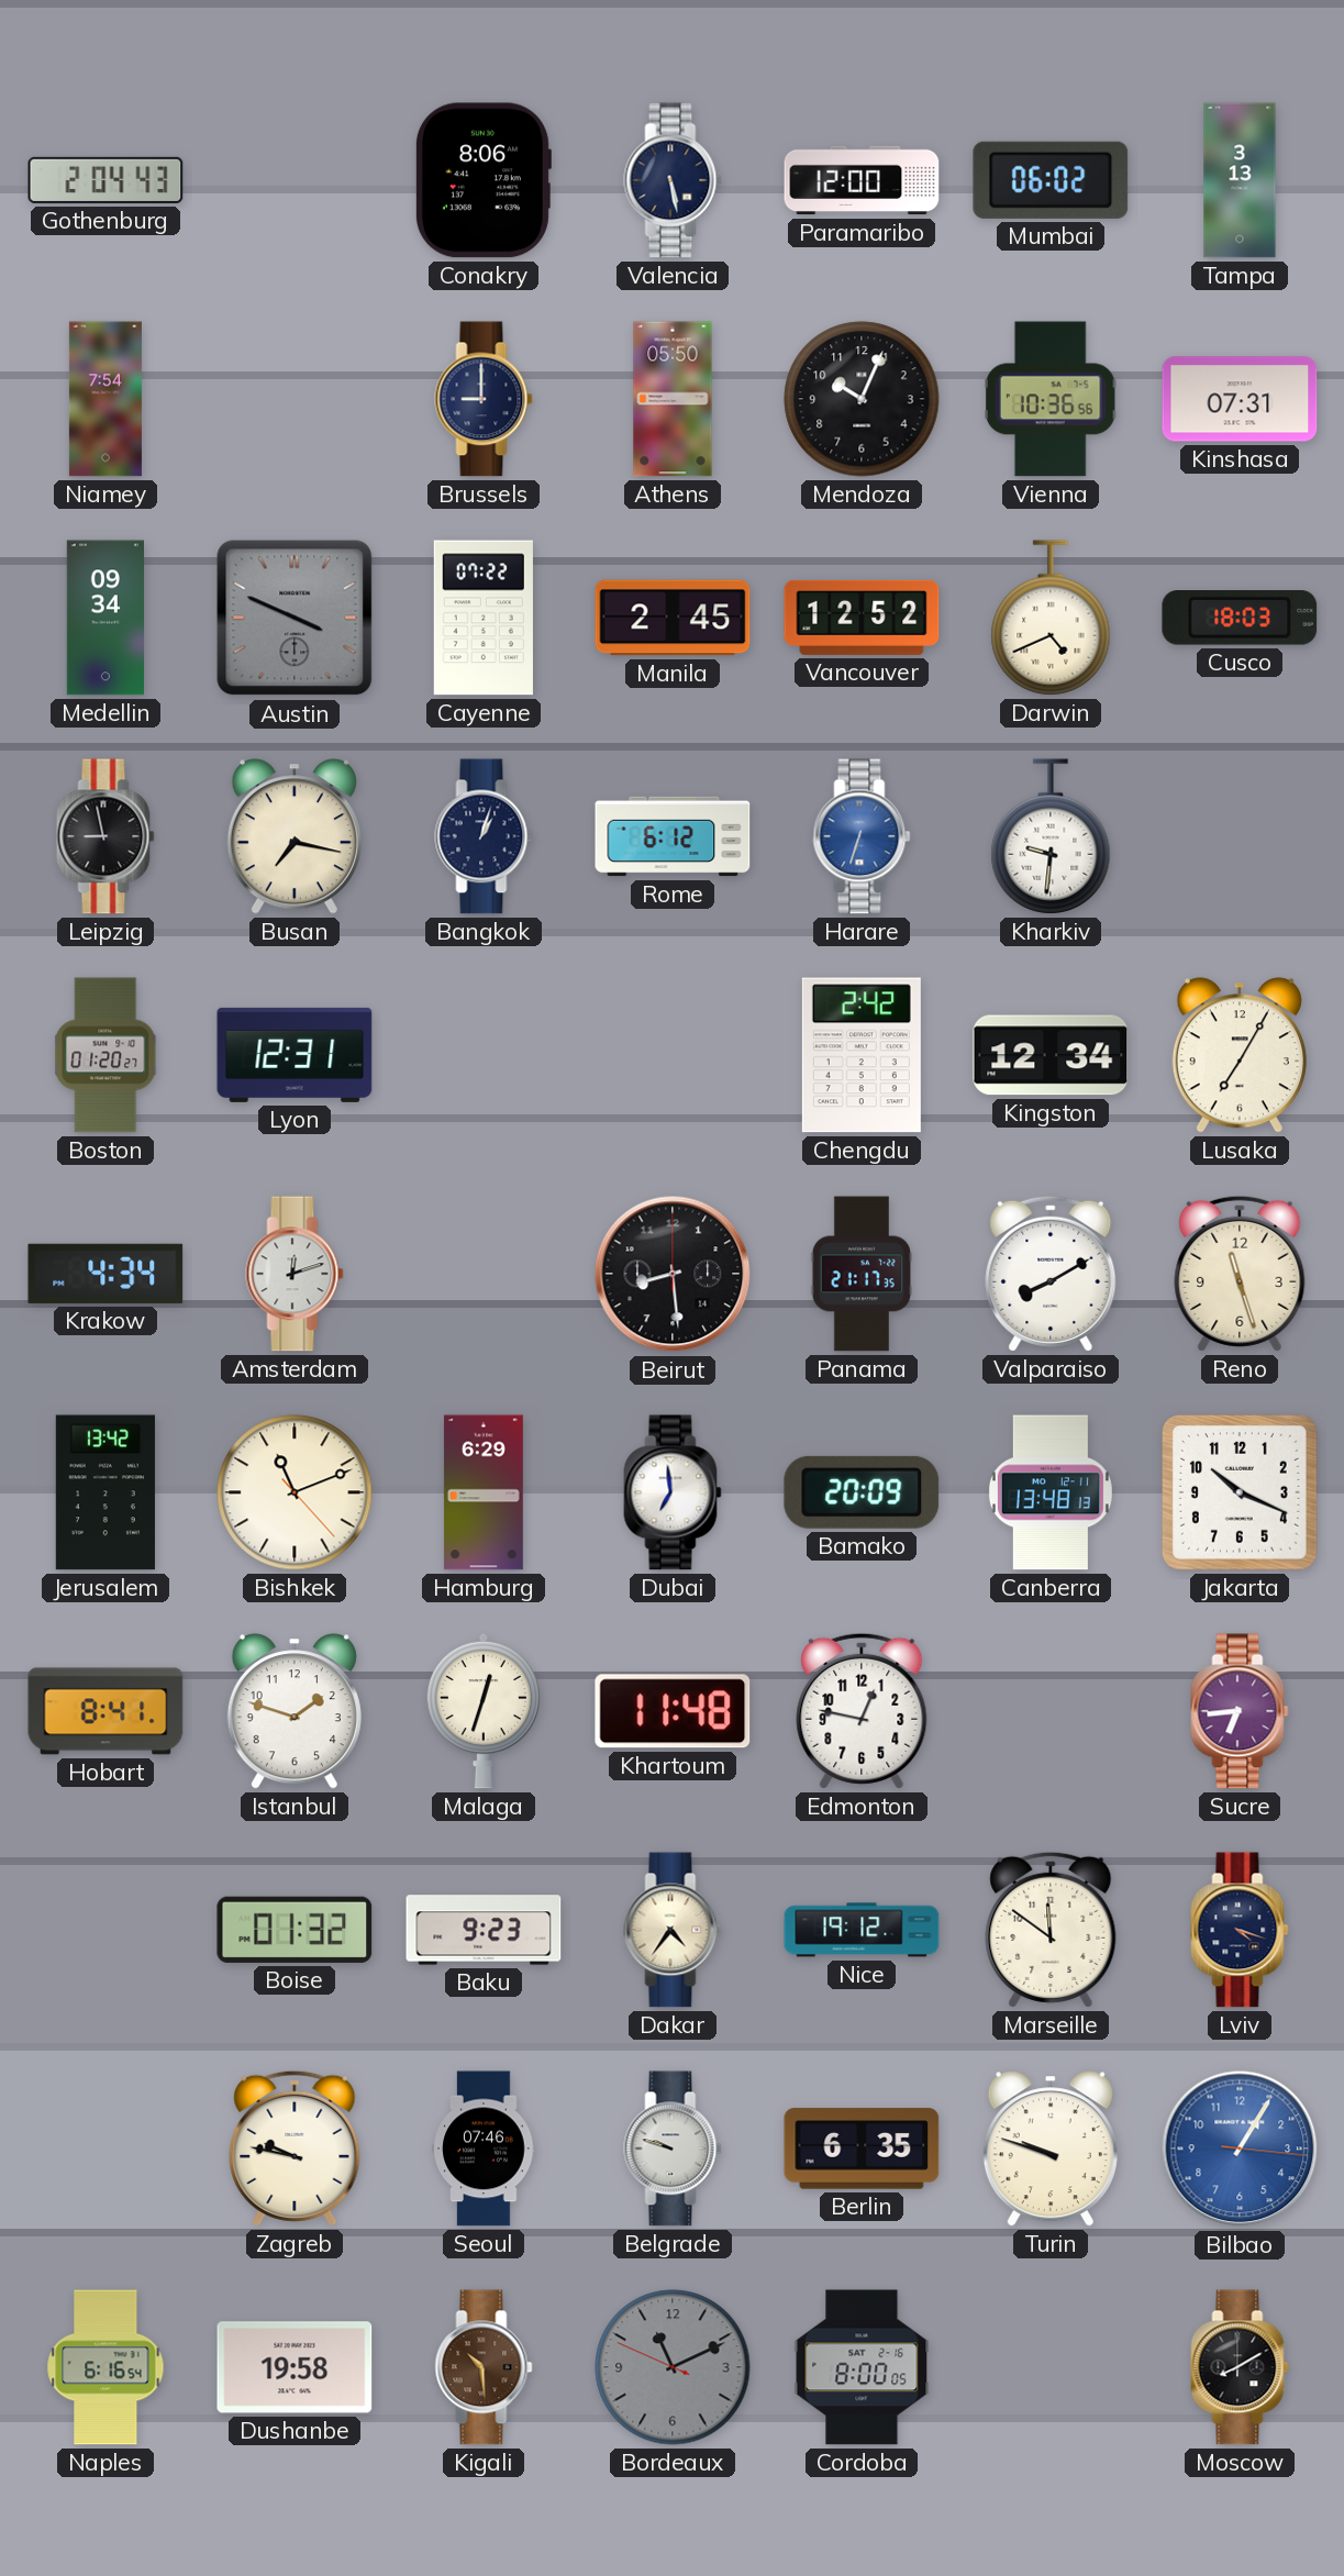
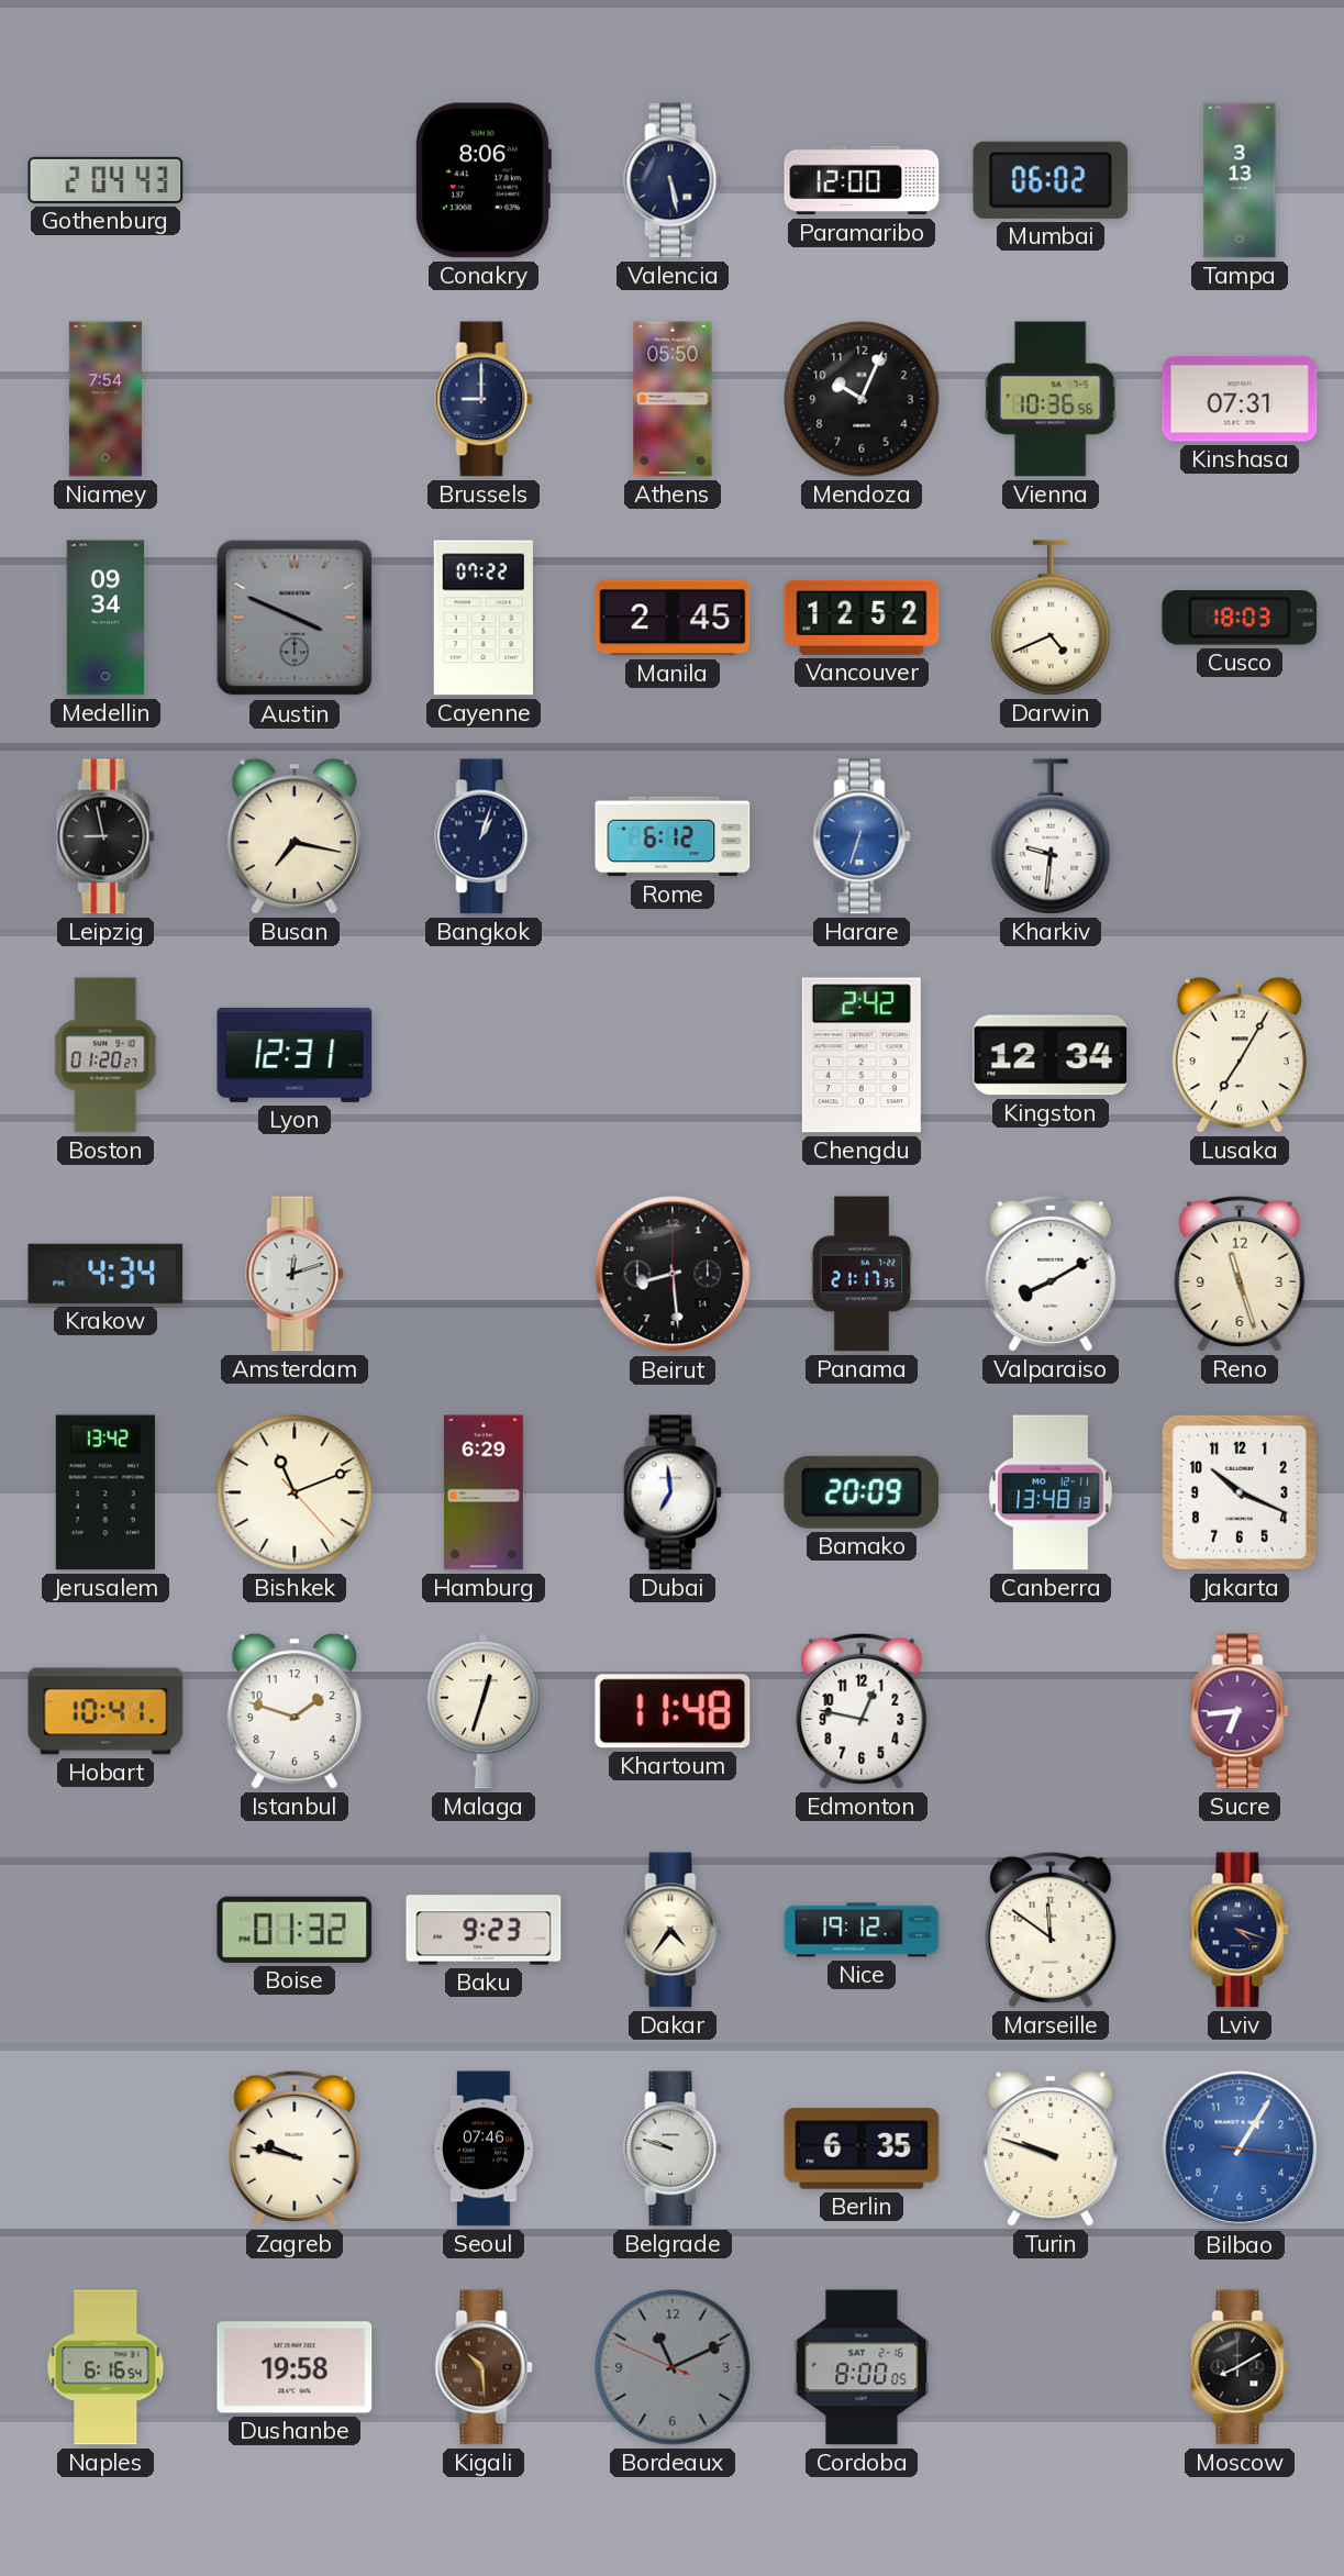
Hobart: 8:41 -> 10:41
